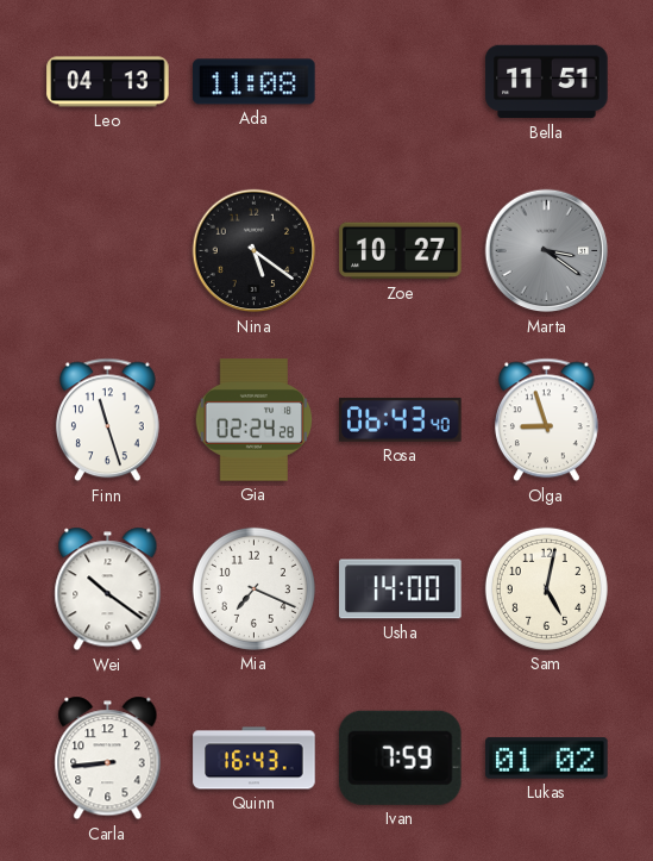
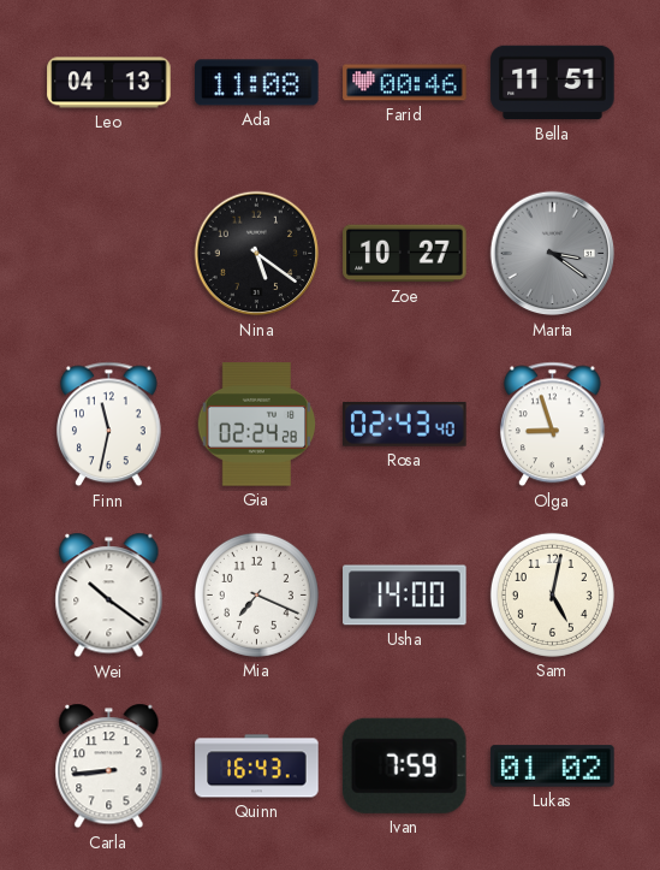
Farid: none -> 00:46
Finn: 11:27 -> 11:32
Rosa: 06:43 -> 02:43
